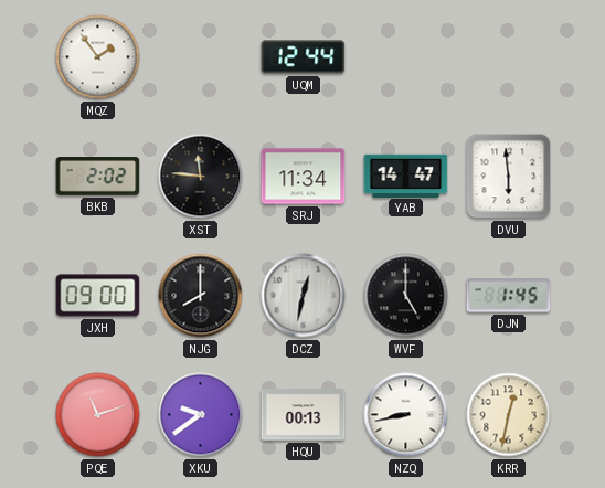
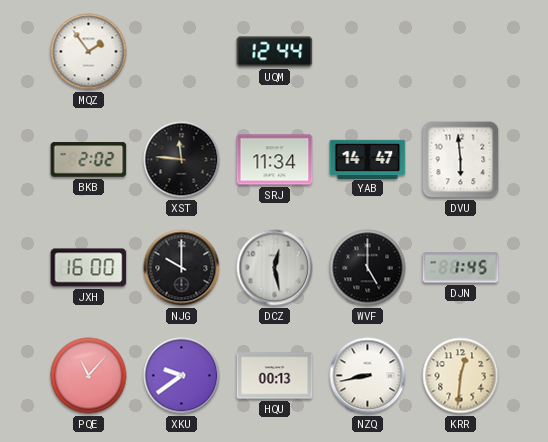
JXH: 09:00 -> 16:00
NJG: 8:00 -> 10:00
DCZ: 12:32 -> 12:28
PQE: 11:12 -> 11:07
KRR: 12:32 -> 12:31
